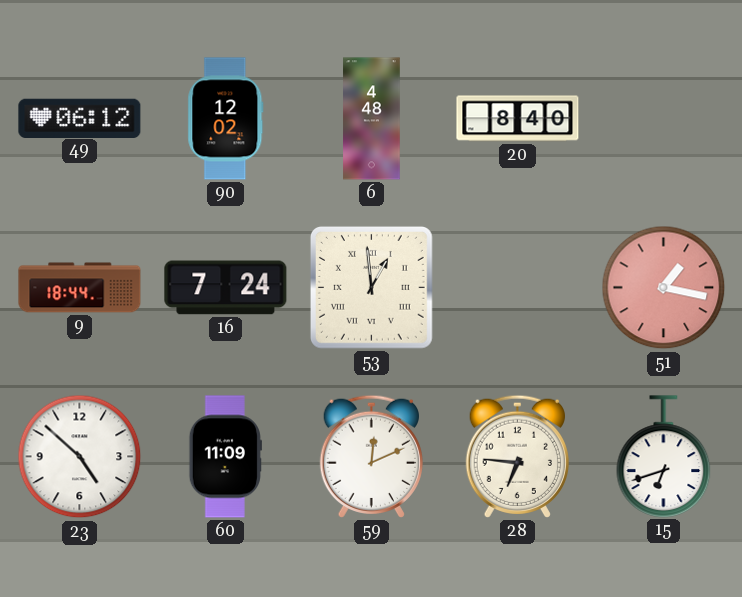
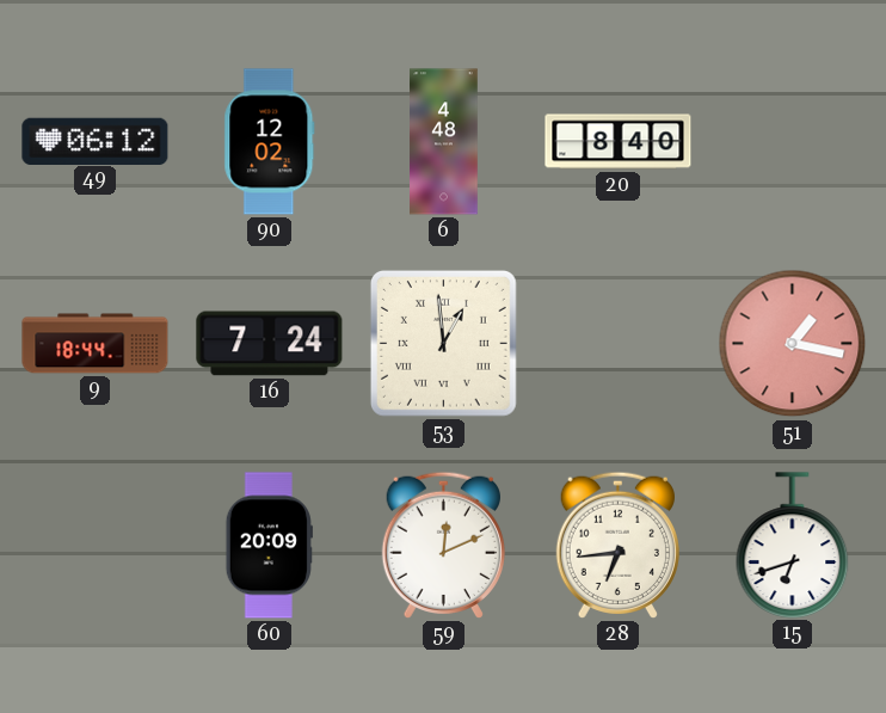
23: 4:52 -> none
60: 11:09 -> 20:09
28: 6:46 -> 6:44
